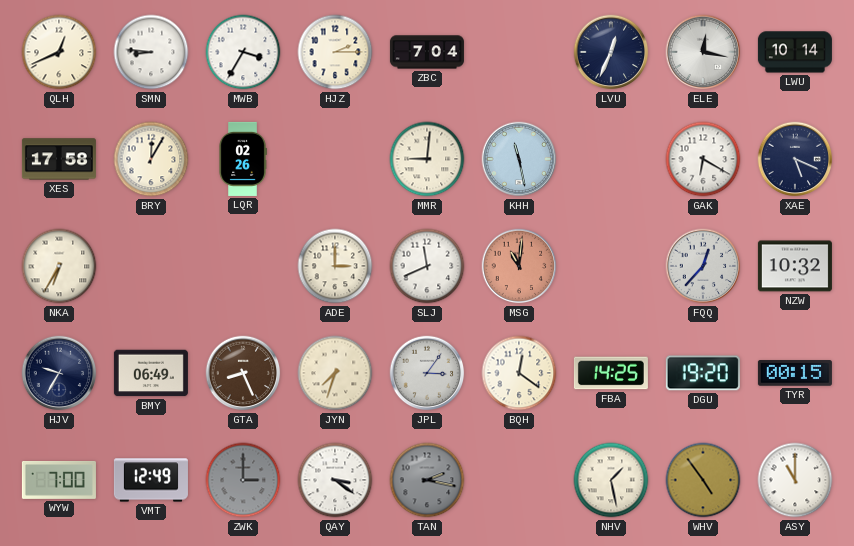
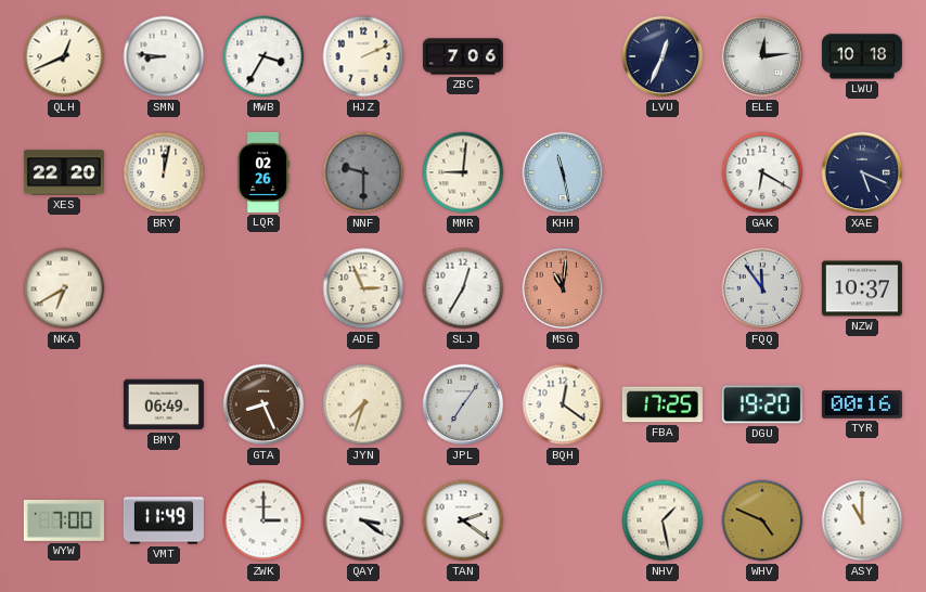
HJZ: 2:15 -> 2:11
ZBC: 7:04 -> 7:06
ELE: 12:17 -> 12:14
LWU: 10:14 -> 10:18
XES: 17:58 -> 22:20
BRY: 12:05 -> 12:02
NNF: none -> 9:30
NKA: 6:35 -> 6:40
ADE: 3:00 -> 2:56
SLJ: 11:41 -> 12:35
FQQ: 12:37 -> 11:54
NZW: 10:32 -> 10:37
HJV: 9:35 -> none
JPL: 3:06 -> 7:06
FBA: 14:25 -> 17:25
TYR: 00:15 -> 00:16
VMT: 12:49 -> 11:49
ZWK dial: grey -> white
TAN: 2:17 -> 2:21
TAN dial: grey -> white
WHV: 4:54 -> 4:49
